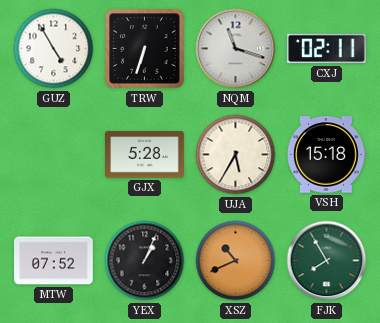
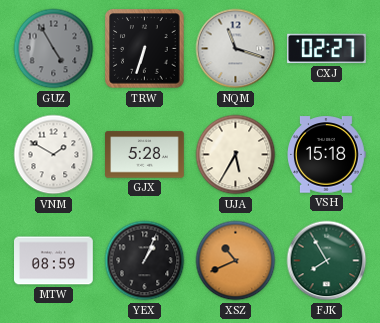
GUZ dial: white -> grey
CXJ: 02:11 -> 02:27
VNM: none -> 1:50
MTW: 07:52 -> 08:59
